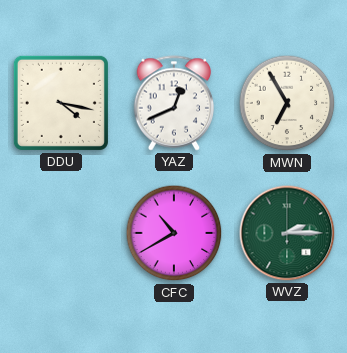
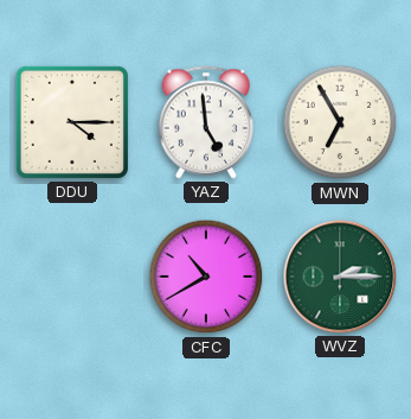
DDU: 4:17 -> 4:15
YAZ: 12:41 -> 4:59
